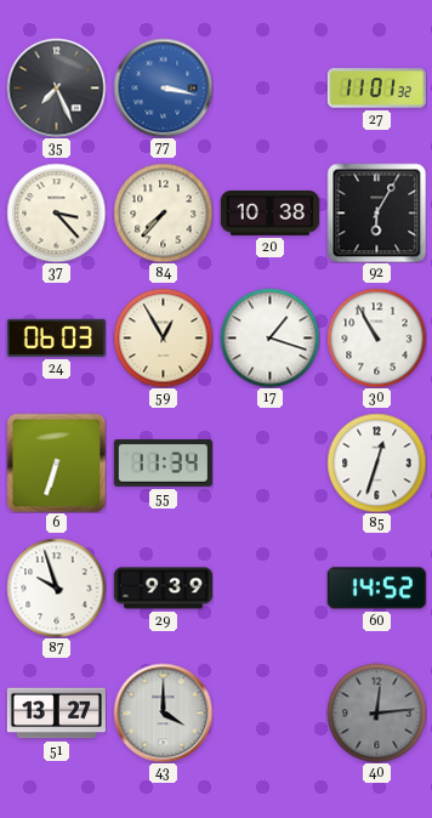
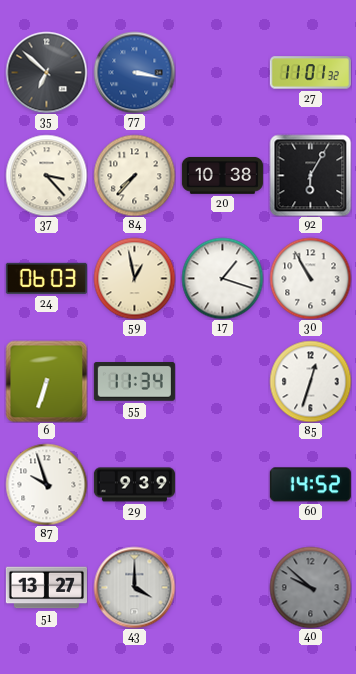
35: 7:26 -> 6:52
59: 12:55 -> 12:58
40: 12:14 -> 9:52
